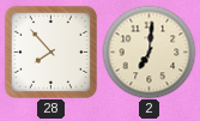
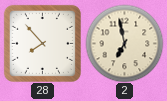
2: 7:01 -> 6:58
